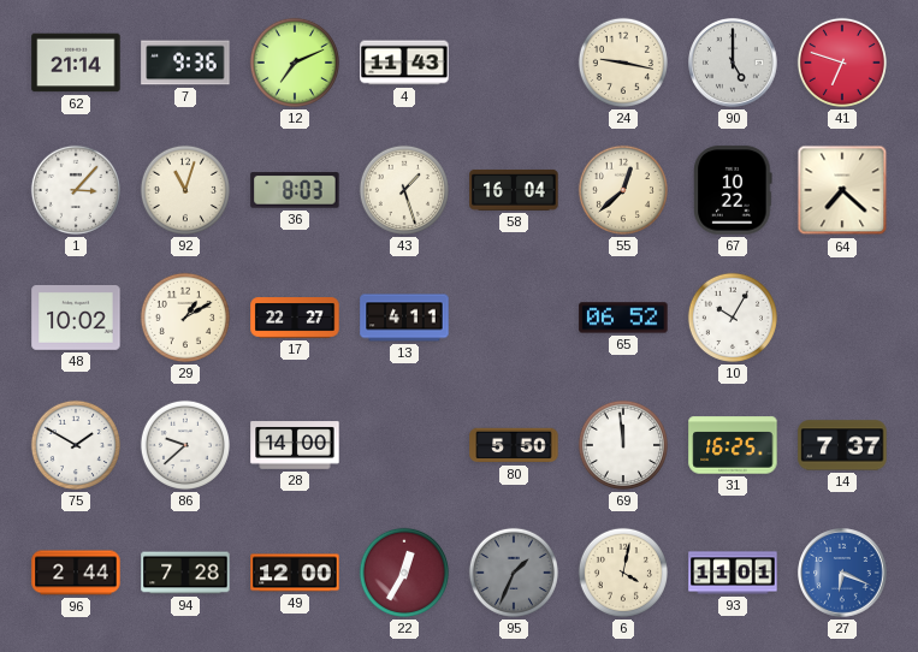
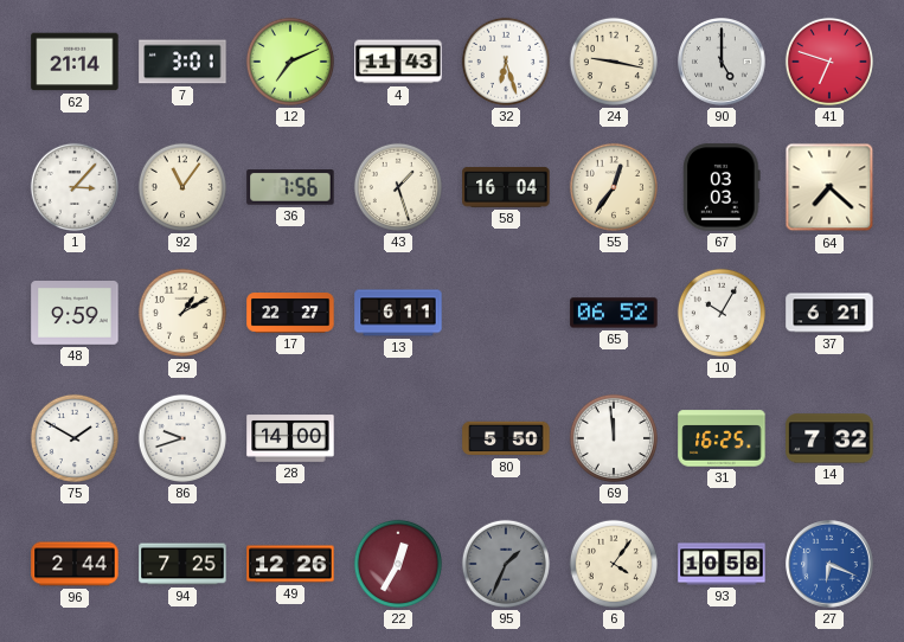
7: 9:36 -> 3:01
32: none -> 6:27
92: 11:03 -> 11:06
36: 8:03 -> 7:56
55: 12:38 -> 12:36
67: 10:22 -> 03:03
48: 10:02 -> 9:59
13: 4:11 -> 6:11
37: none -> 6:21
86: 9:38 -> 9:42
14: 7:37 -> 7:32
94: 7:28 -> 7:25
49: 12:00 -> 12:26
6: 4:02 -> 4:06
93: 11:01 -> 10:58
